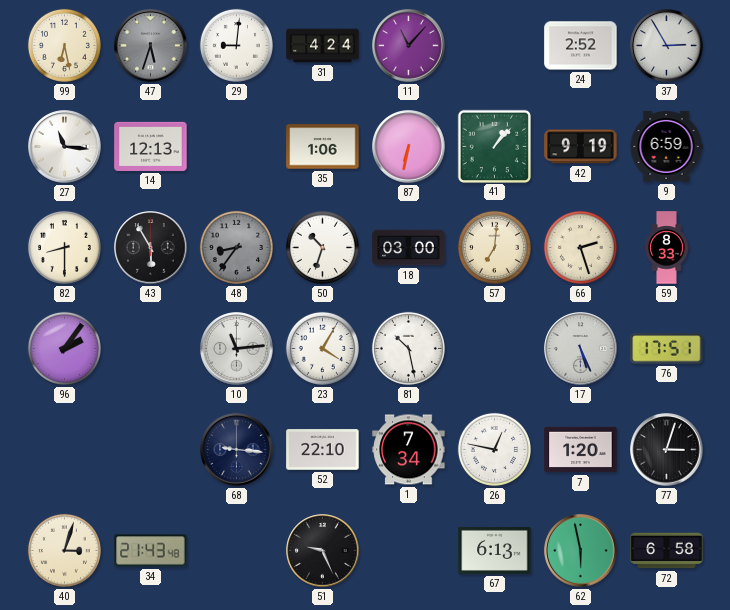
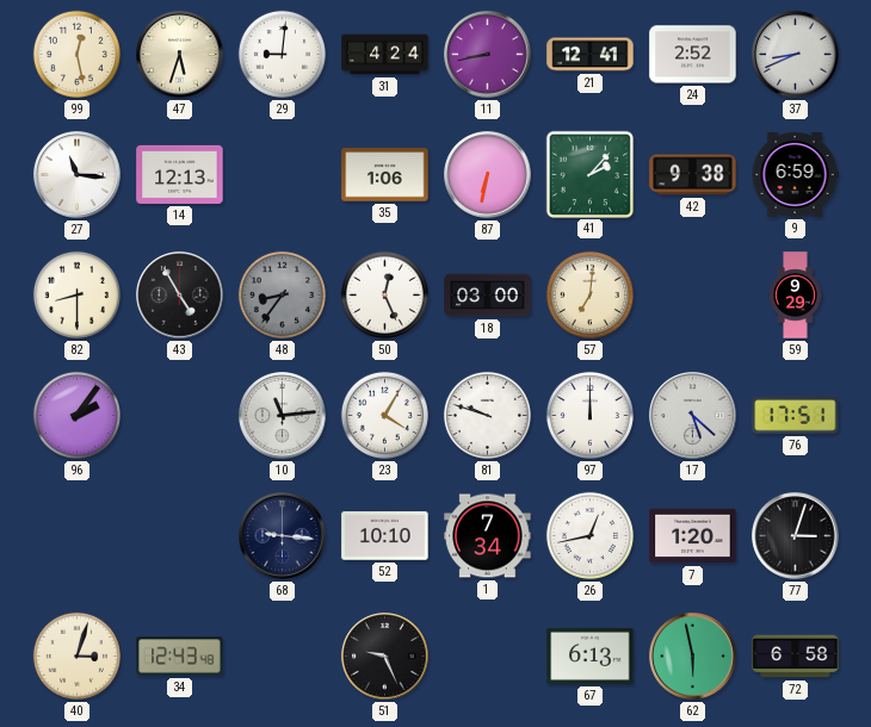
99: 6:28 -> 12:28
47 dial: grey -> cream
11: 11:07 -> 8:43
21: none -> 12:41
37: 2:55 -> 8:41
41: 1:07 -> 2:07
42: 9:19 -> 9:38
43: 5:55 -> 4:55
50: 10:33 -> 12:26
66: 2:27 -> none
59: 8:33 -> 9:29
81: 10:28 -> 9:48
97: none -> 12:00
17: 5:26 -> 5:22
52: 22:10 -> 10:10
26: 12:47 -> 12:43
34: 21:43 -> 12:43
